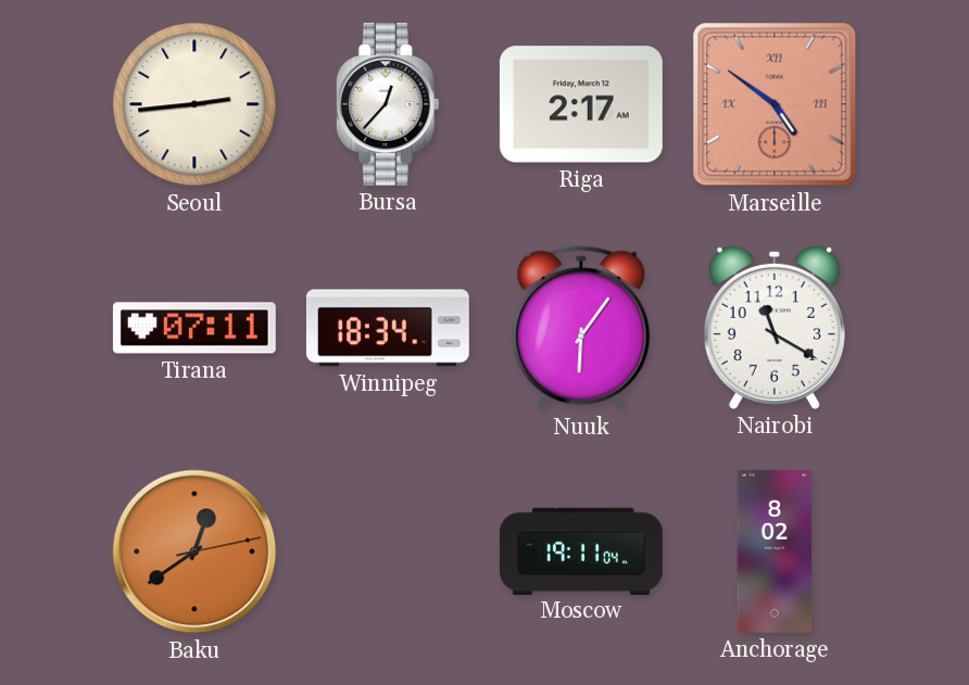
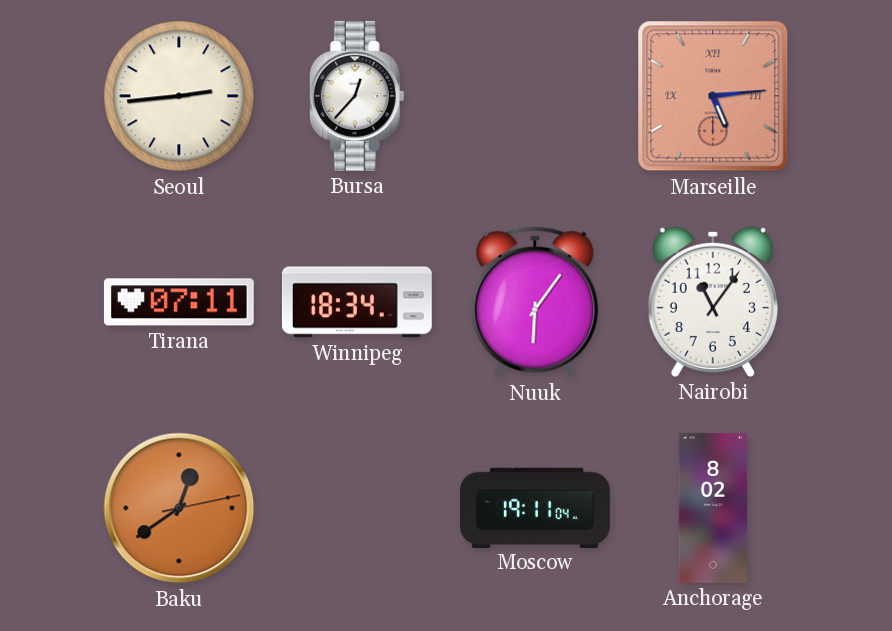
Riga: 2:17 -> none
Marseille: 4:51 -> 5:14
Nairobi: 11:20 -> 11:06
